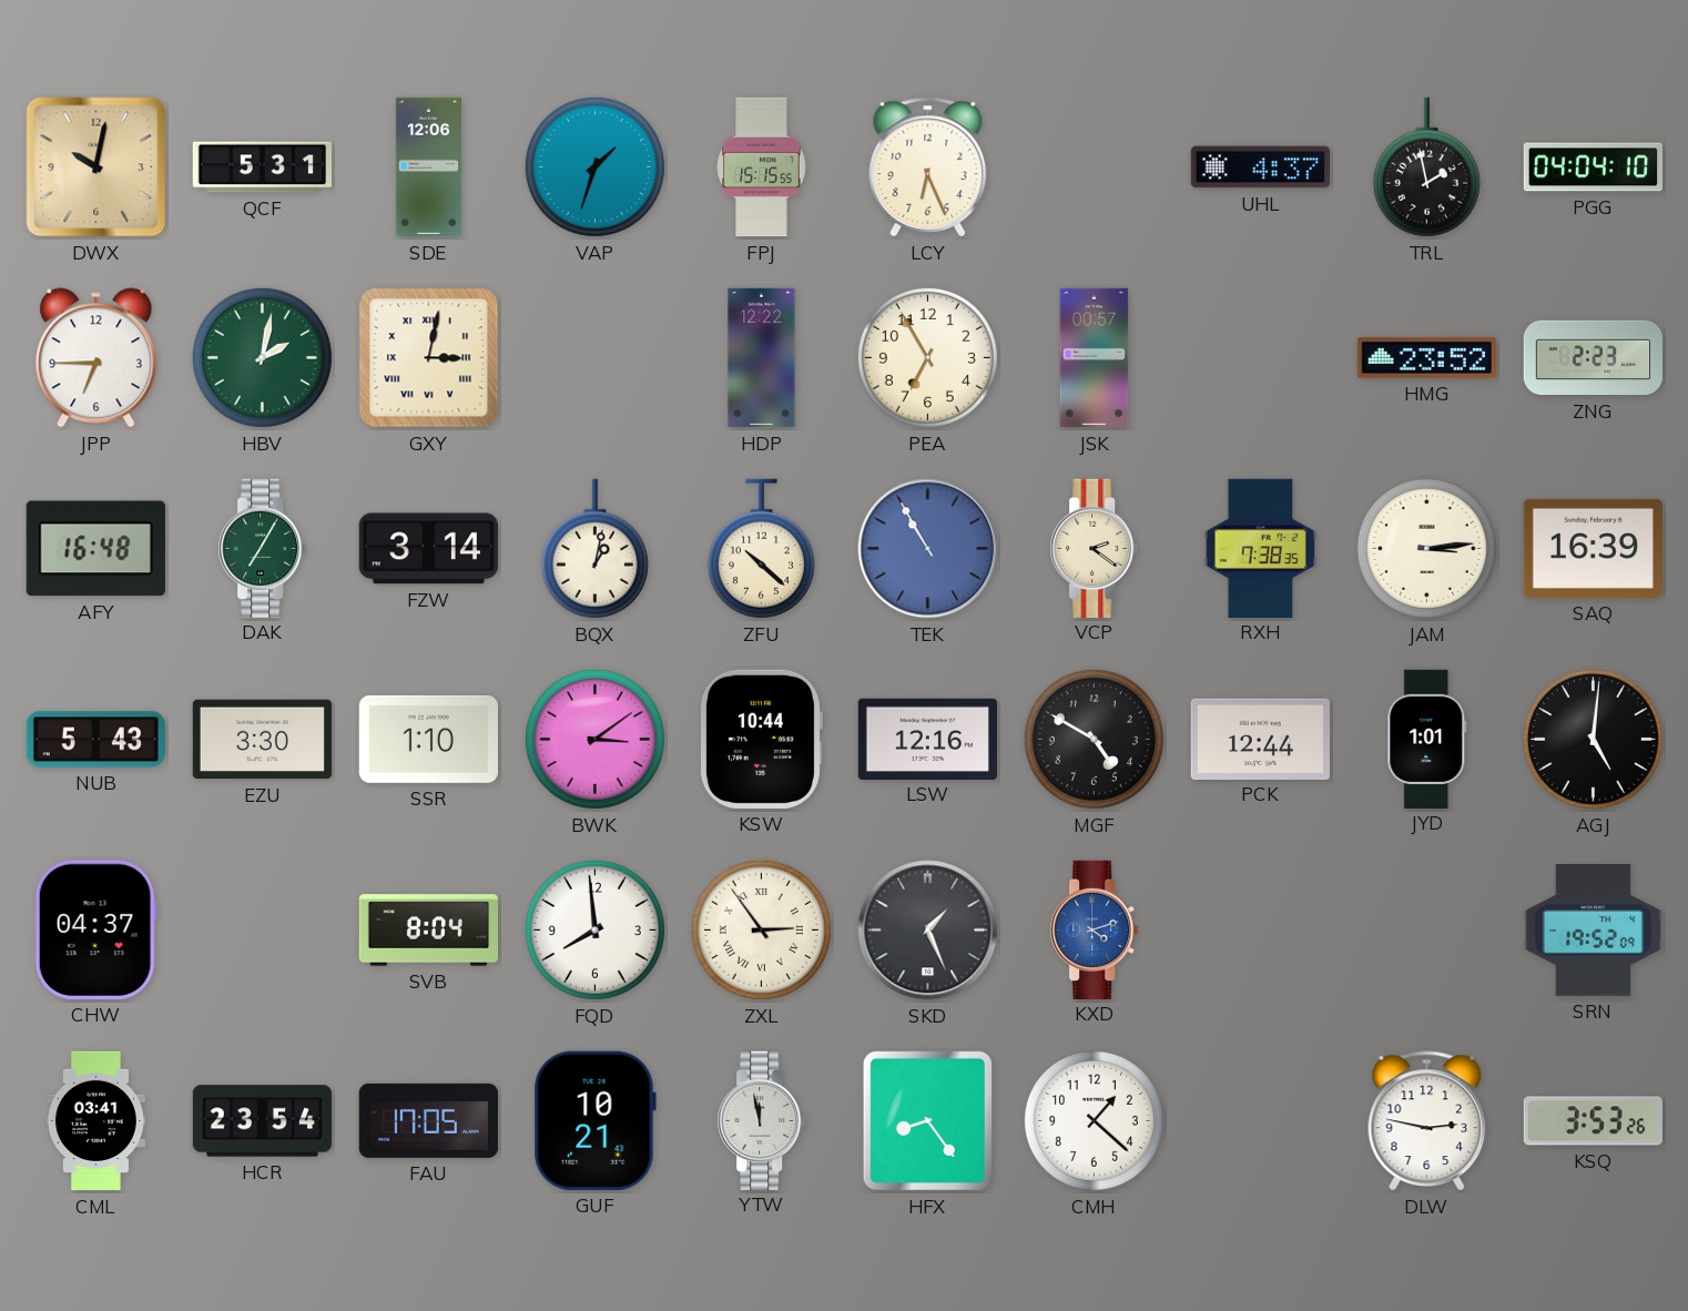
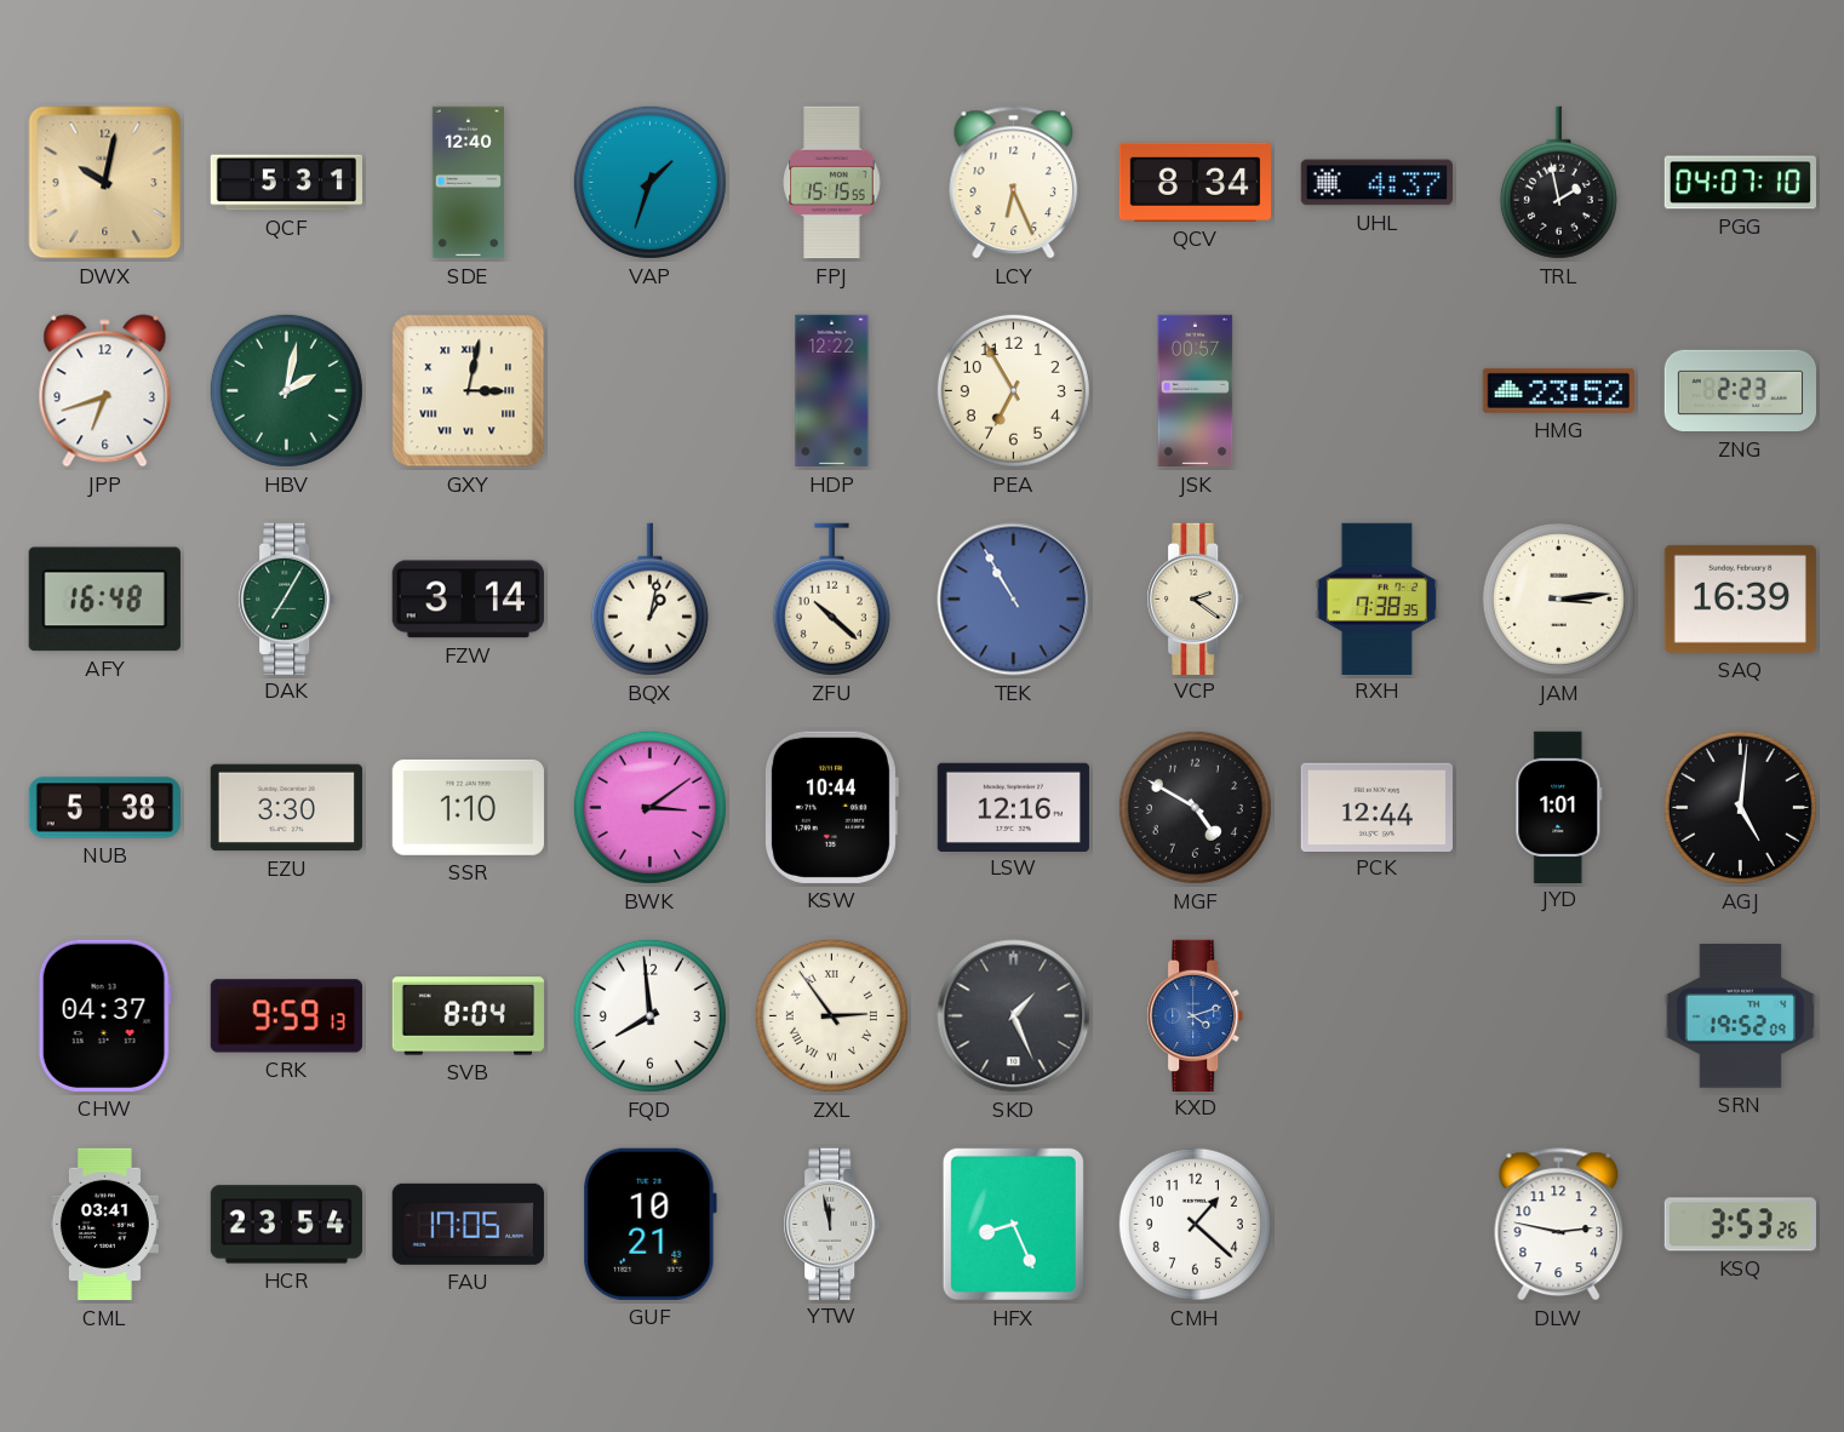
SDE: 12:06 -> 12:40
QCV: none -> 8:34
PGG: 04:04 -> 04:07
JPP: 6:45 -> 6:42
NUB: 5:43 -> 5:38
CRK: none -> 9:59
HFX: 8:24 -> 8:26
